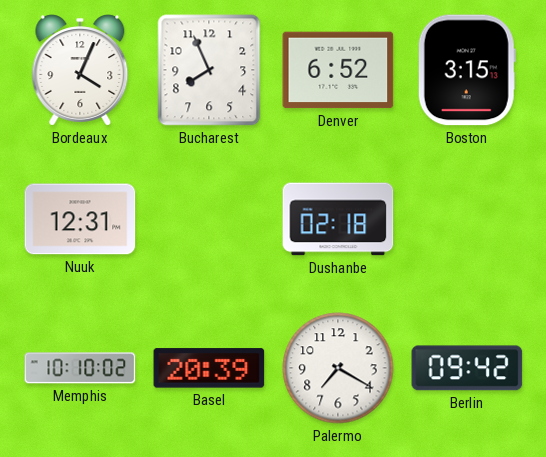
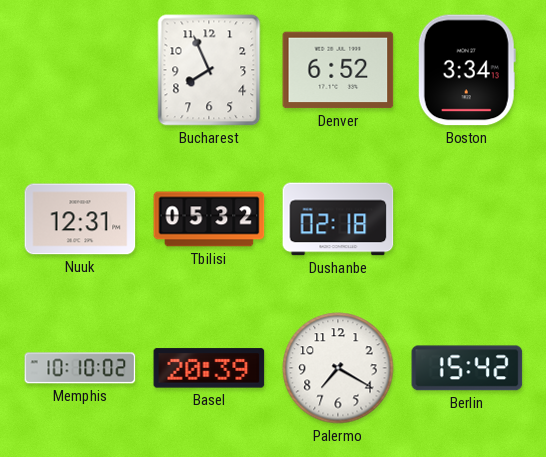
Bordeaux: 4:04 -> none
Boston: 3:15 -> 3:34
Tbilisi: none -> 05:32
Berlin: 09:42 -> 15:42
